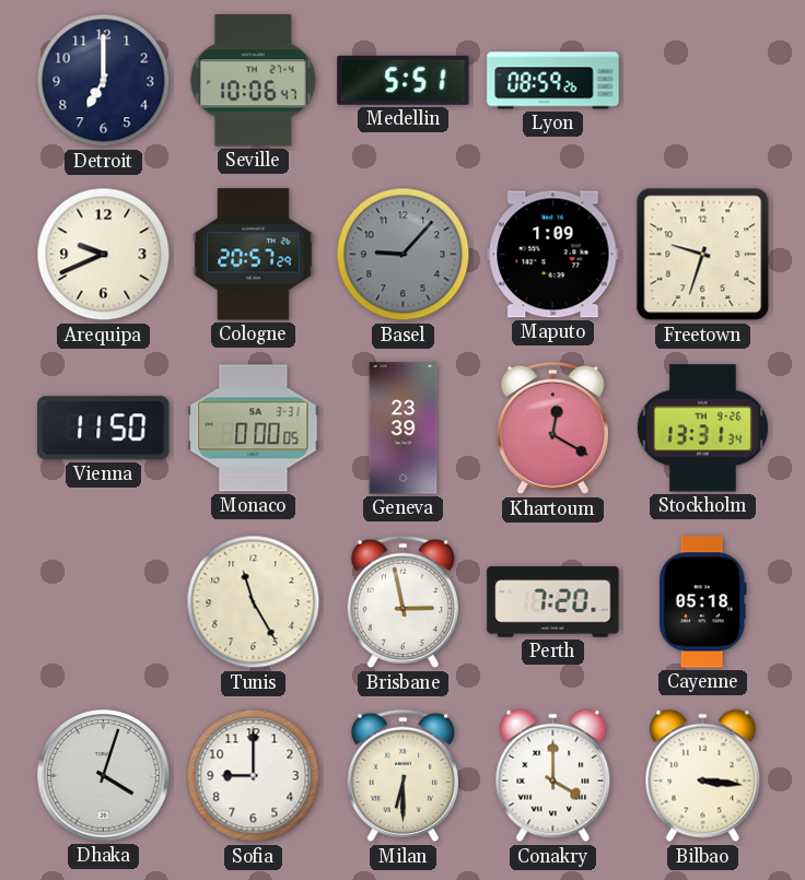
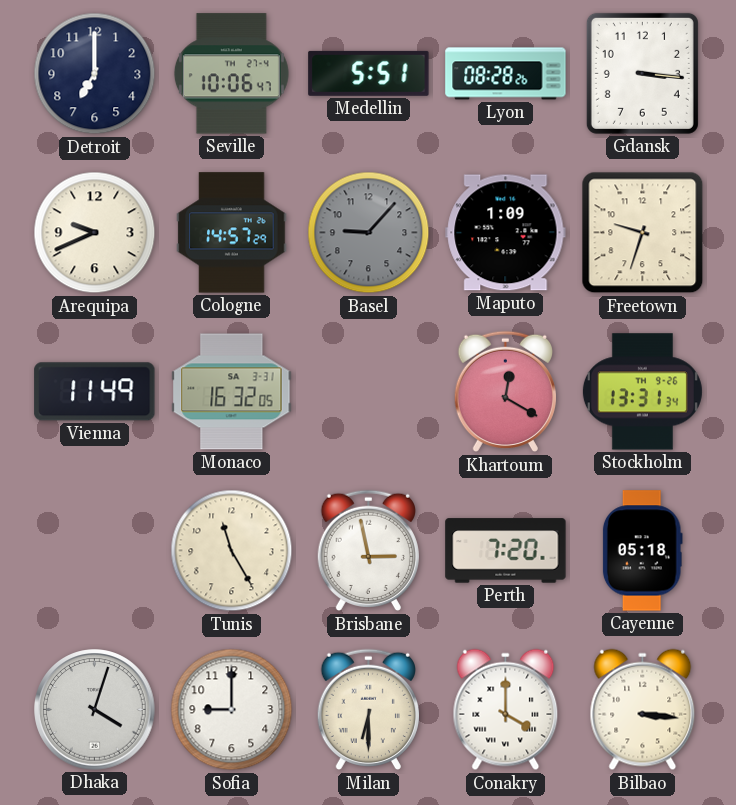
Lyon: 08:59 -> 08:28
Gdansk: none -> 3:16
Cologne: 20:57 -> 14:57
Vienna: 11:50 -> 11:49
Monaco: 0:00 -> 16:32
Geneva: 23:39 -> none
